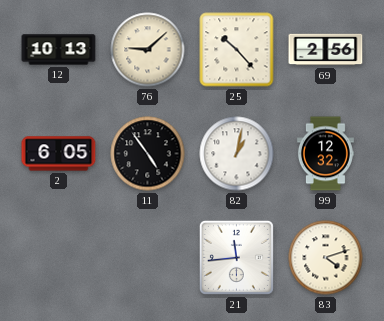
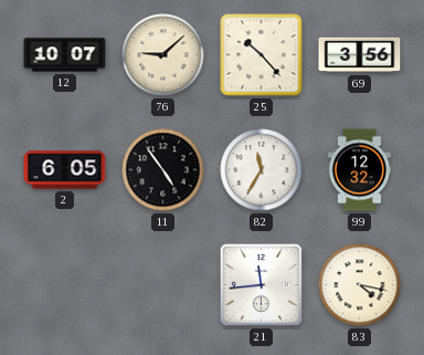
12: 10:13 -> 10:07
69: 2:56 -> 3:56
82: 1:02 -> 11:35
83: 4:12 -> 4:17
